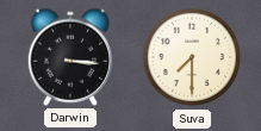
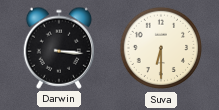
Suva: 7:30 -> 6:30
